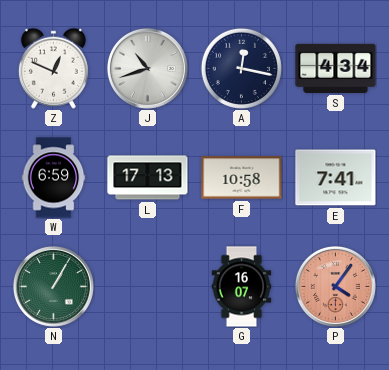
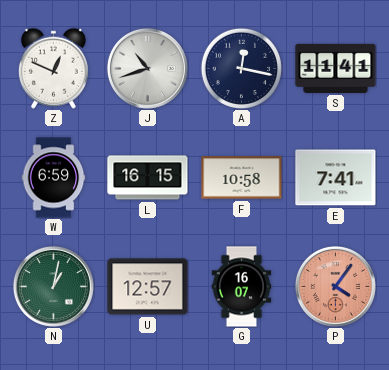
S: 4:34 -> 11:41
L: 17:13 -> 16:15
N: 1:05 -> 1:02
U: none -> 12:57
